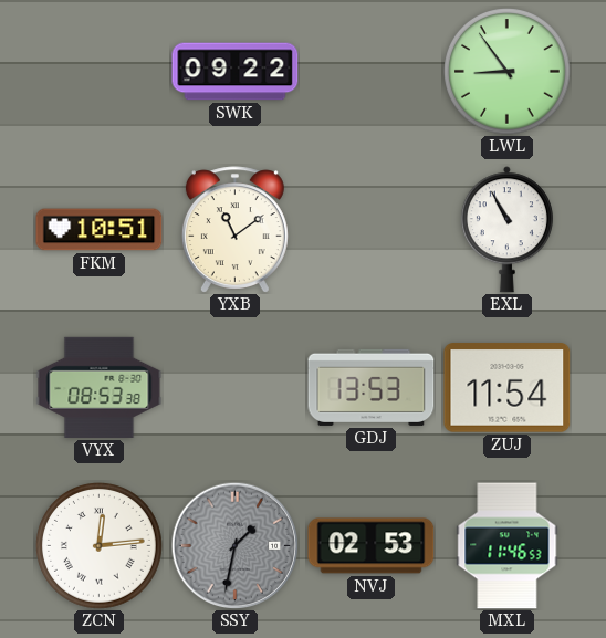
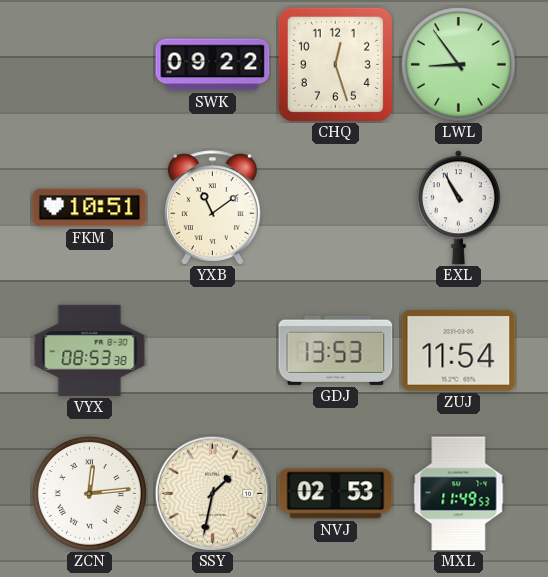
CHQ: none -> 12:27
SSY dial: grey -> cream
MXL: 11:46 -> 11:49
